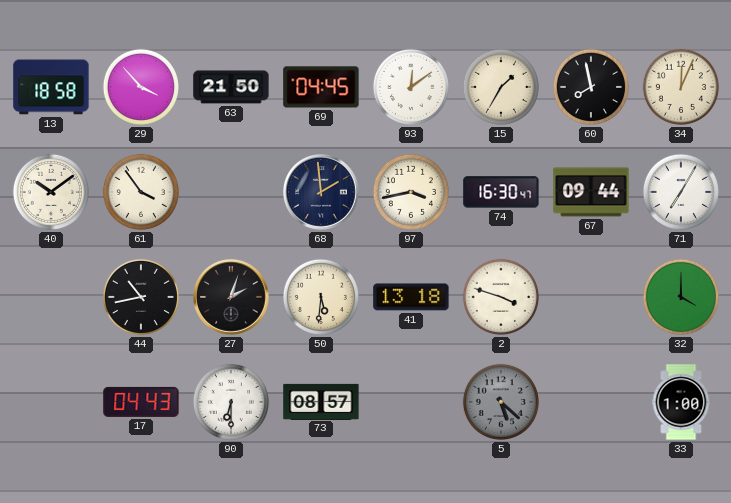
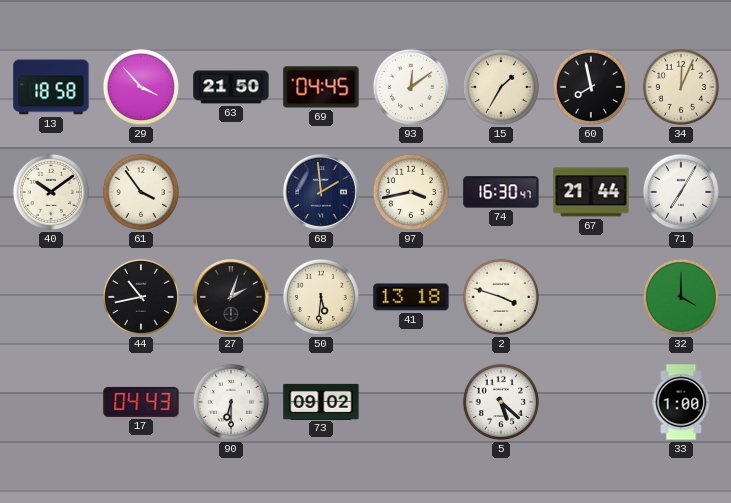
67: 09:44 -> 21:44
73: 08:57 -> 09:02
5 dial: grey -> white
